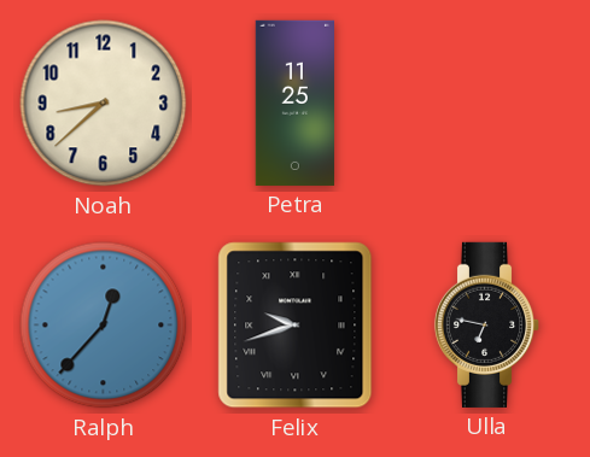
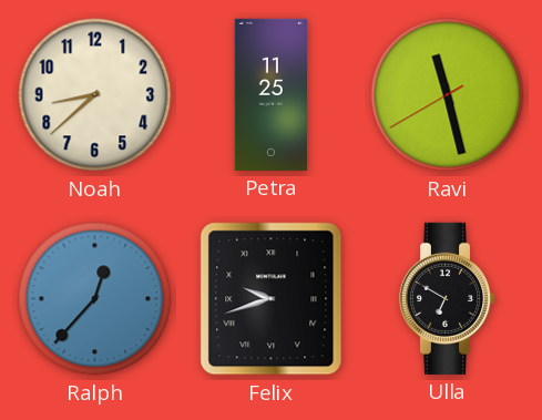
Ravi: none -> 11:27
Ulla: 6:47 -> 6:50
